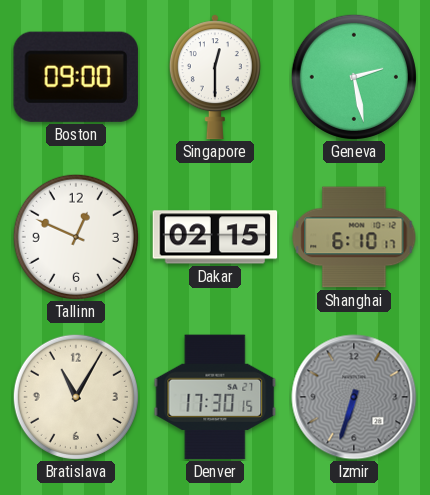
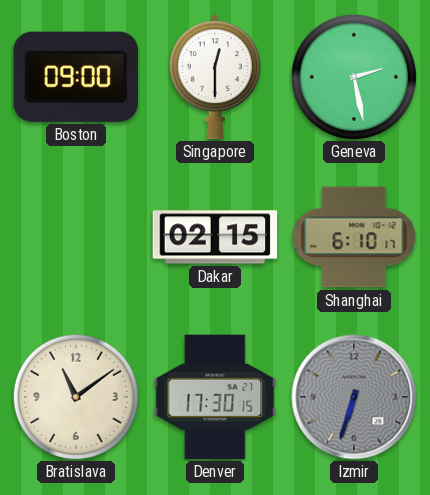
Tallinn: 12:49 -> none
Bratislava: 11:05 -> 11:09
